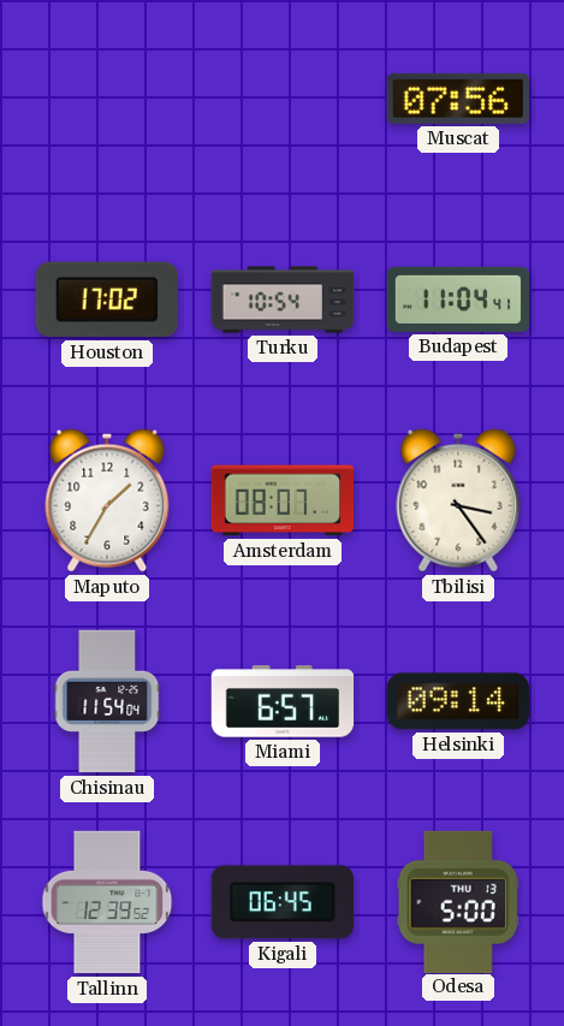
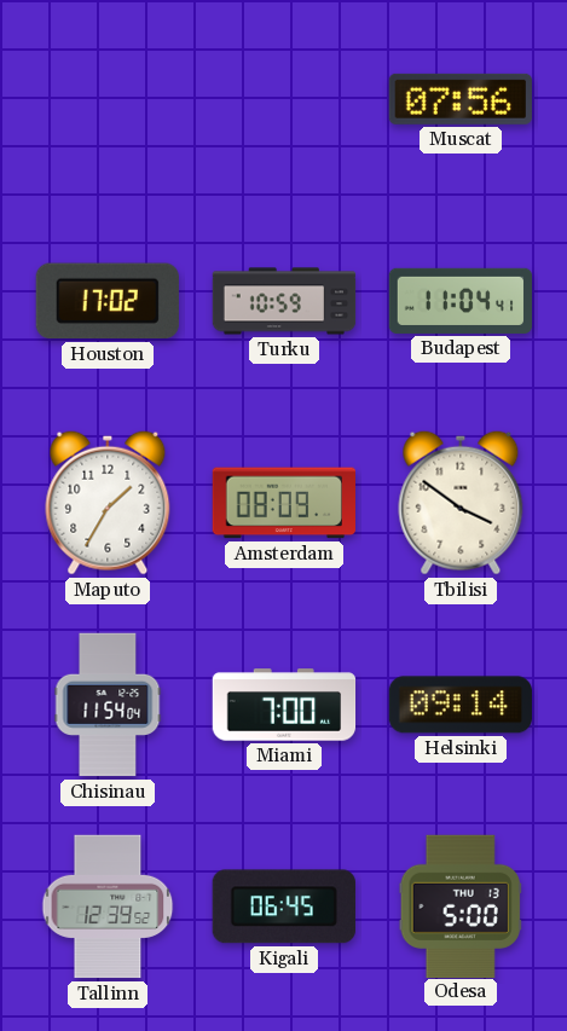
Turku: 10:54 -> 10:59
Amsterdam: 08:07 -> 08:09
Tbilisi: 3:24 -> 3:51
Miami: 6:57 -> 7:00
